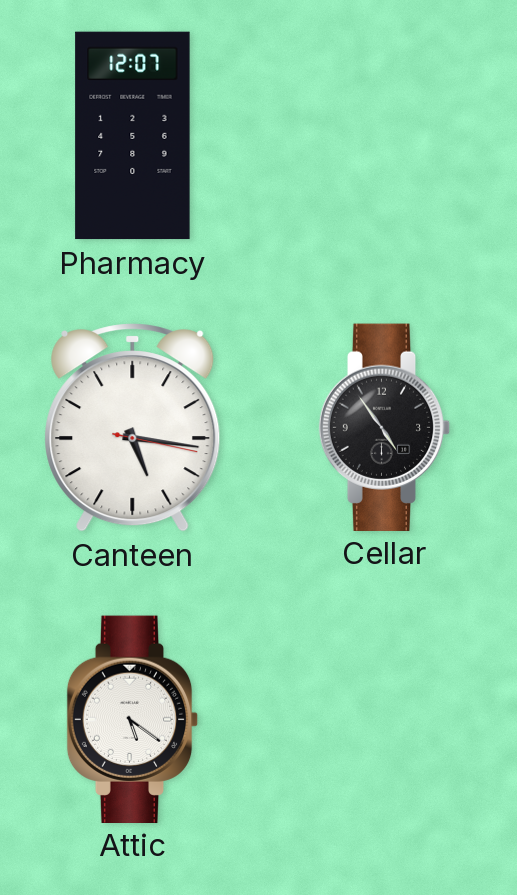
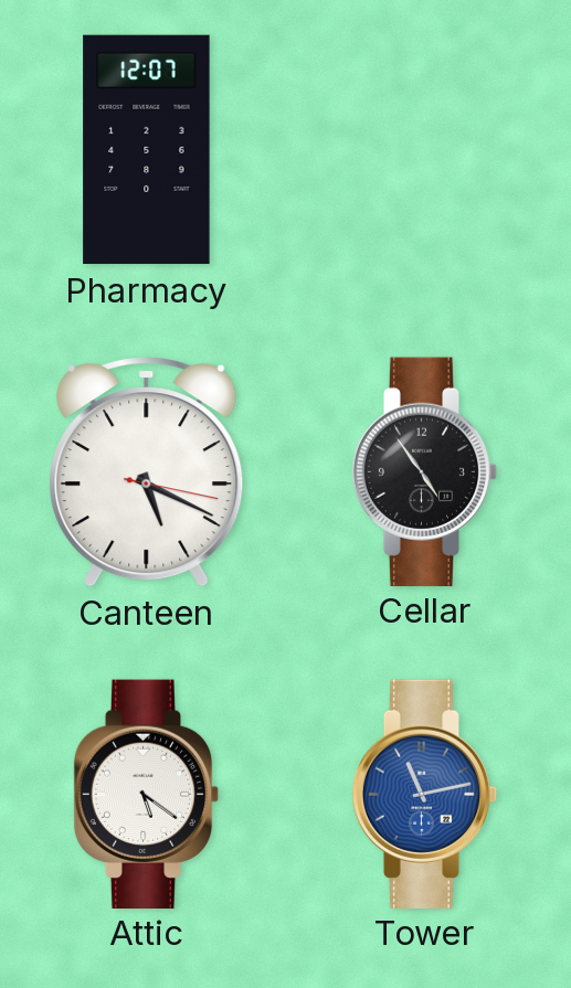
Canteen: 5:16 -> 5:19
Tower: none -> 11:13
